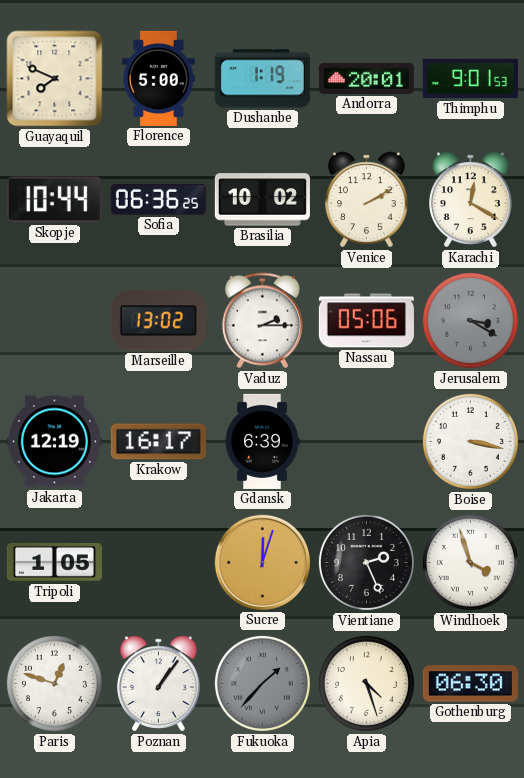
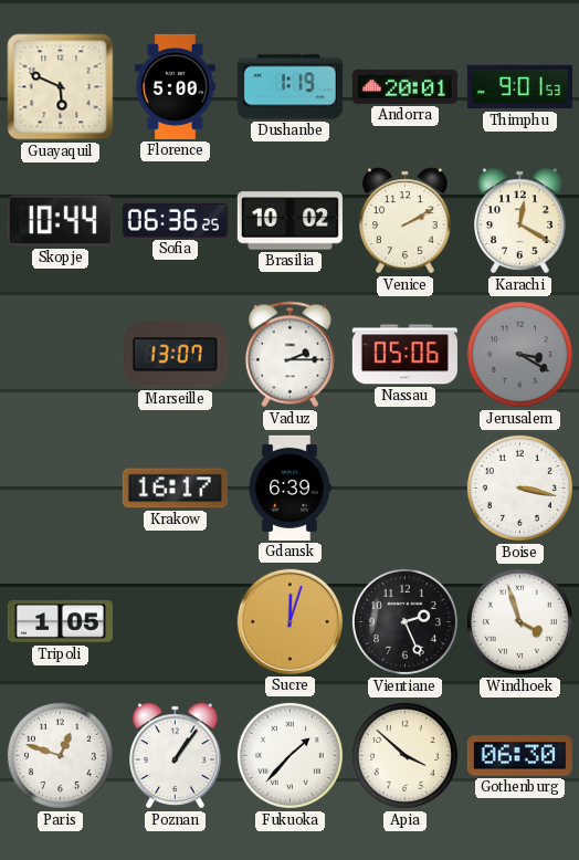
Guayaquil: 7:49 -> 5:49
Marseille: 13:02 -> 13:07
Jakarta: 12:19 -> none
Fukuoka dial: grey -> white
Apia: 4:27 -> 3:52
